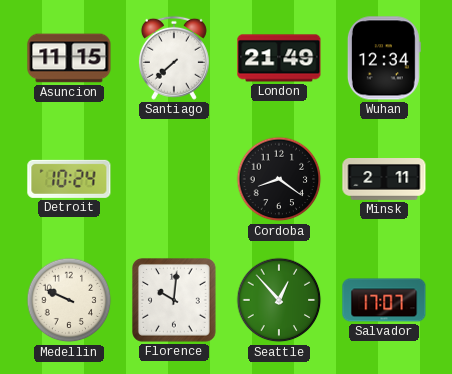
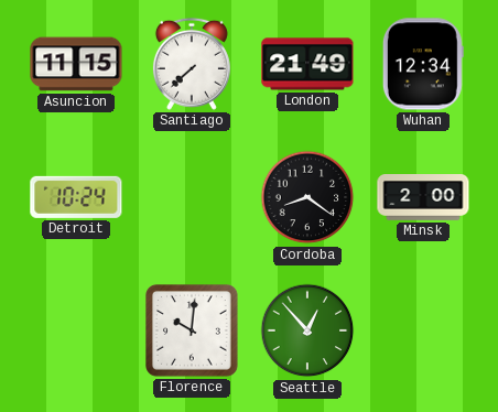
Minsk: 2:11 -> 2:00
Medellin: 9:49 -> none
Salvador: 17:07 -> none
